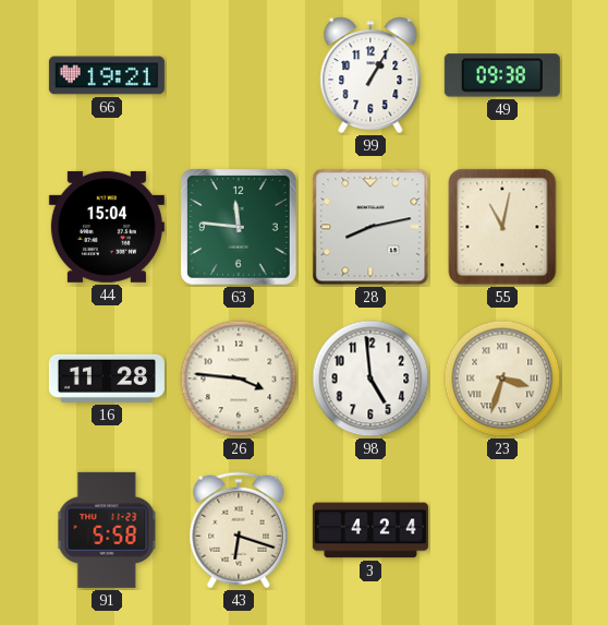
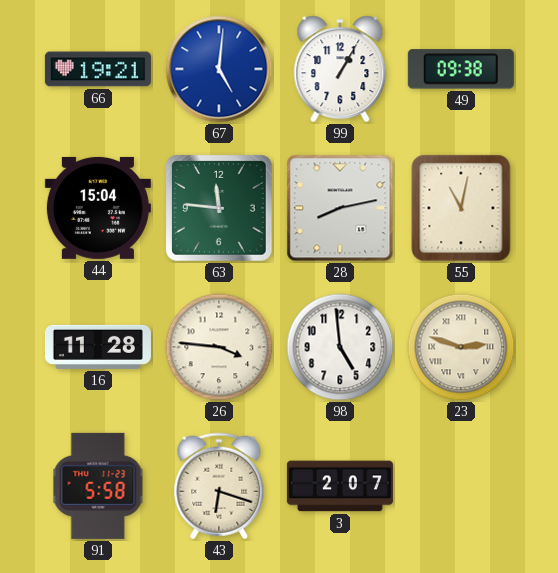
67: none -> 5:01
23: 3:33 -> 2:48
3: 4:24 -> 2:07
